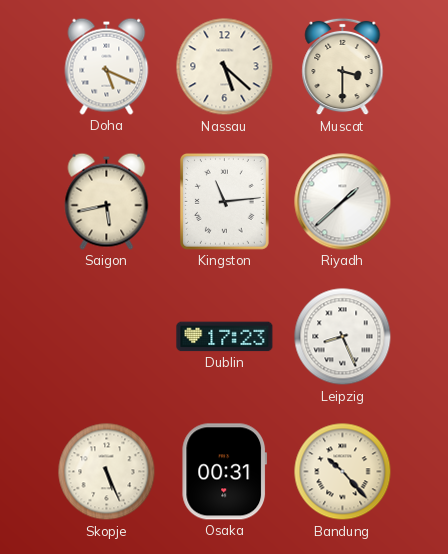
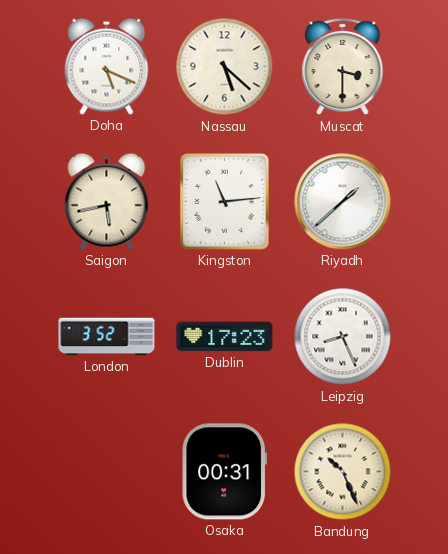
London: none -> 3:52
Skopje: 5:26 -> none
Bandung: 10:23 -> 10:26
